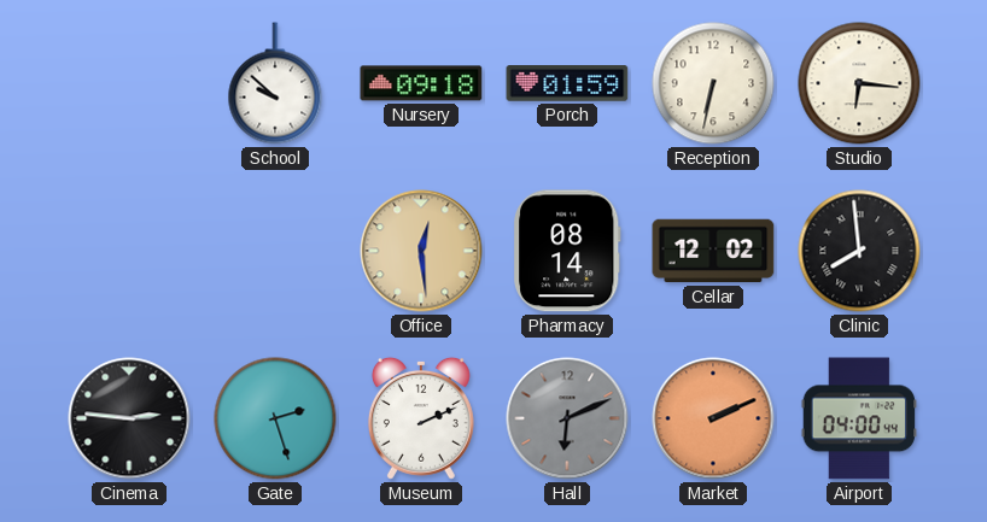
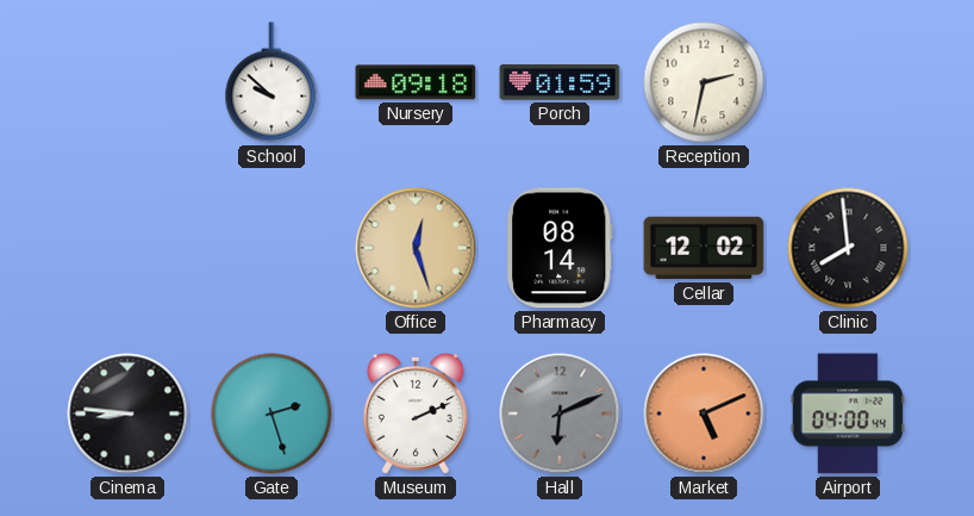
Reception: 6:32 -> 2:32
Studio: 6:16 -> none
Office: 12:29 -> 12:27
Cinema: 2:46 -> 8:46
Market: 2:11 -> 5:11
